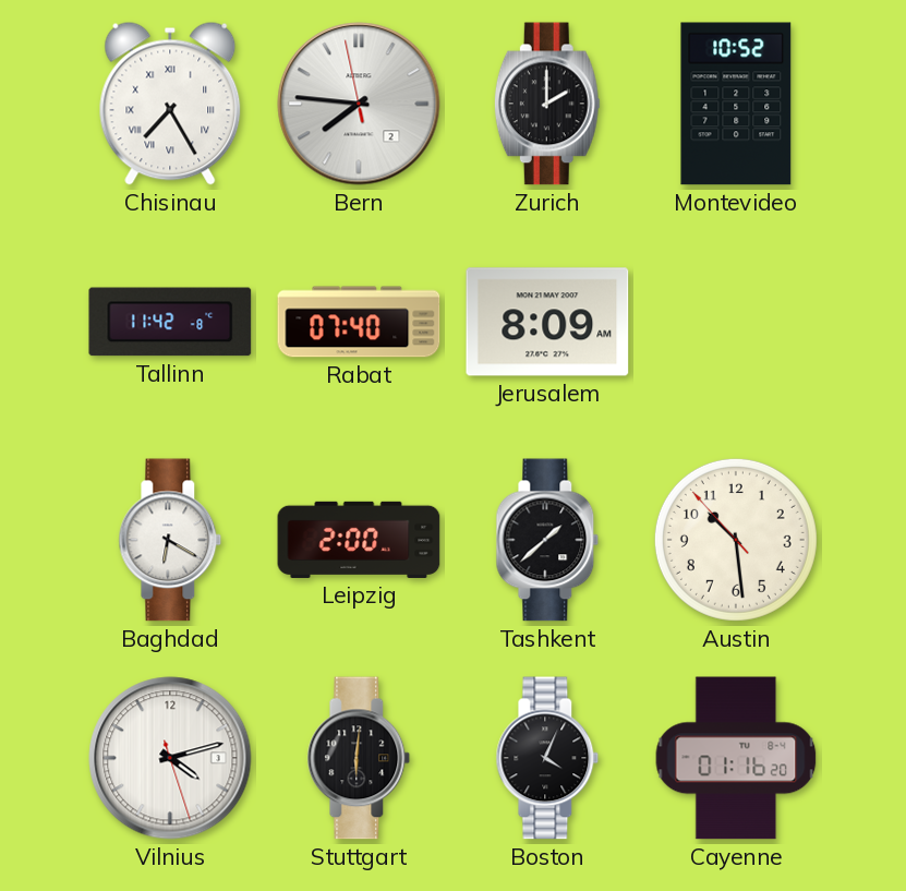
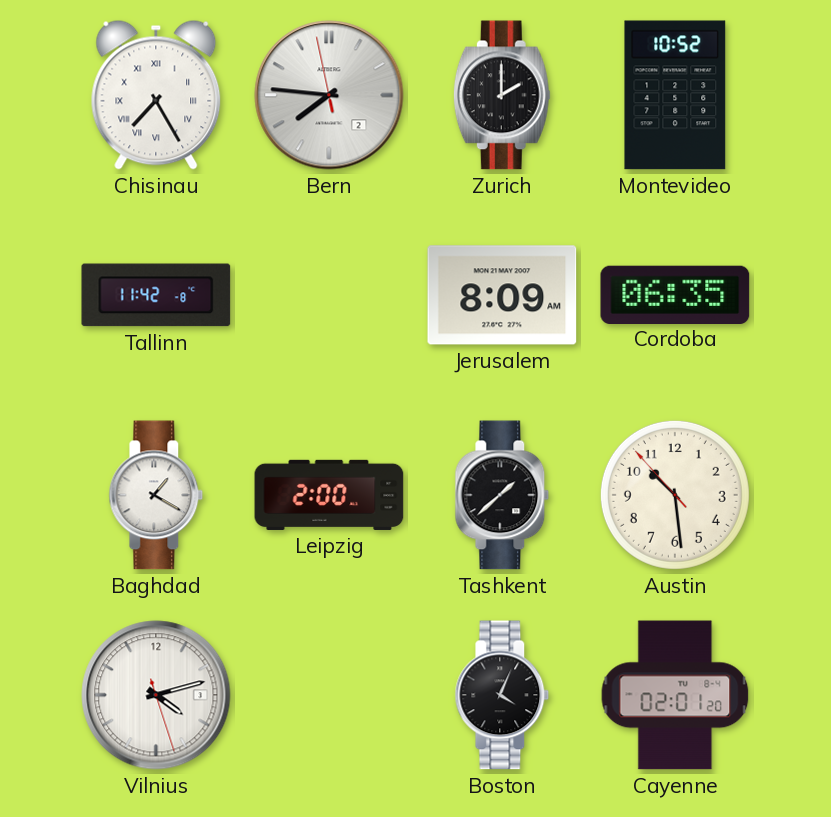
Rabat: 07:40 -> none
Cordoba: none -> 06:35
Baghdad: 6:20 -> 1:20
Stuttgart: 6:01 -> none
Cayenne: 01:16 -> 02:01
